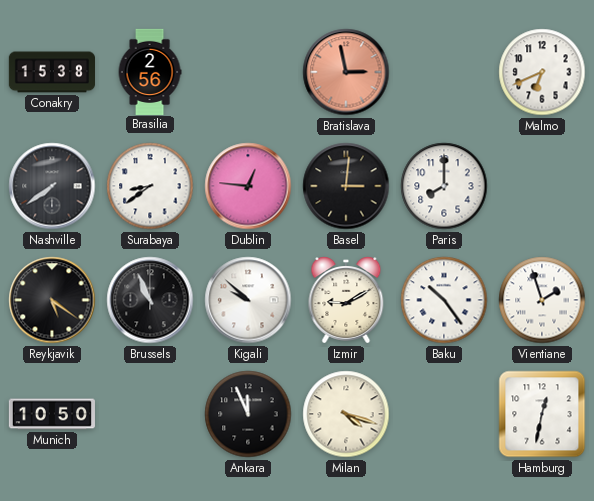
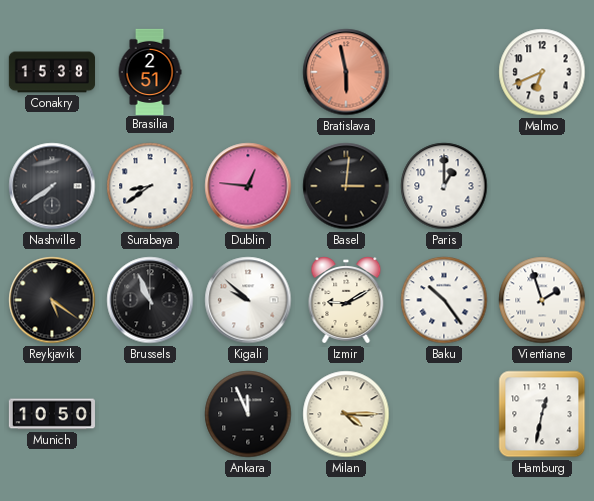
Brasilia: 2:56 -> 2:51
Bratislava: 2:58 -> 5:58
Paris: 8:00 -> 1:00
Milan: 4:18 -> 4:15
